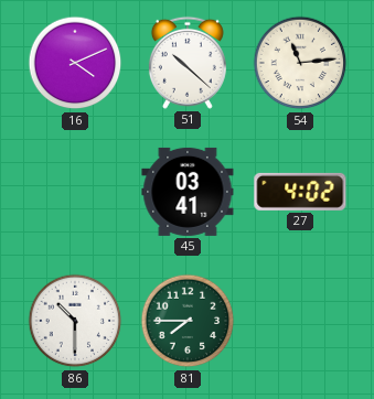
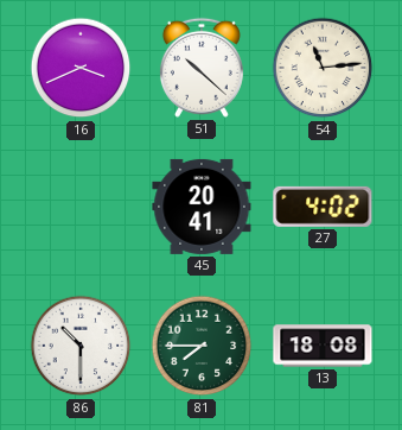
16: 4:11 -> 3:41
45: 03:41 -> 20:41
13: none -> 18:08
